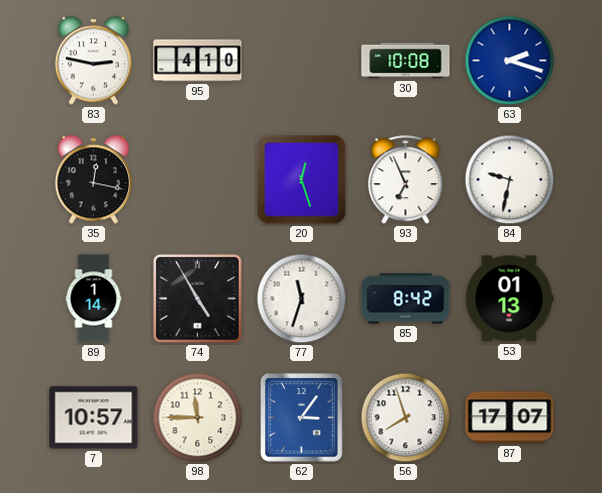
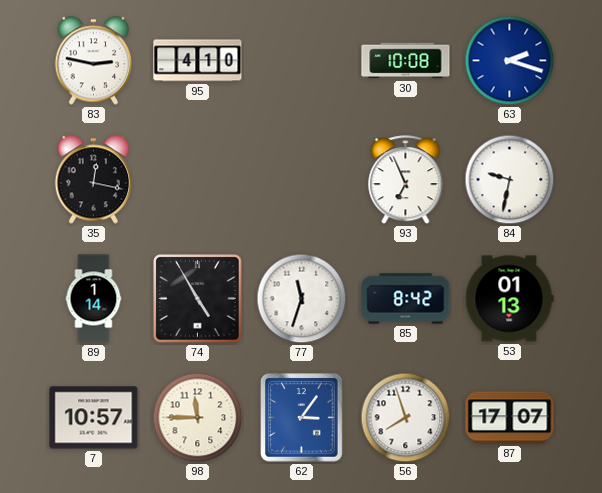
20: 12:27 -> none
